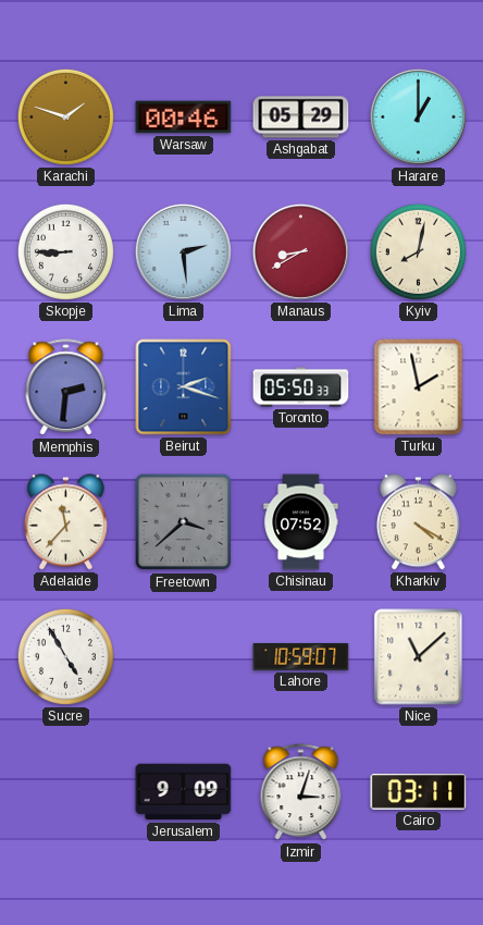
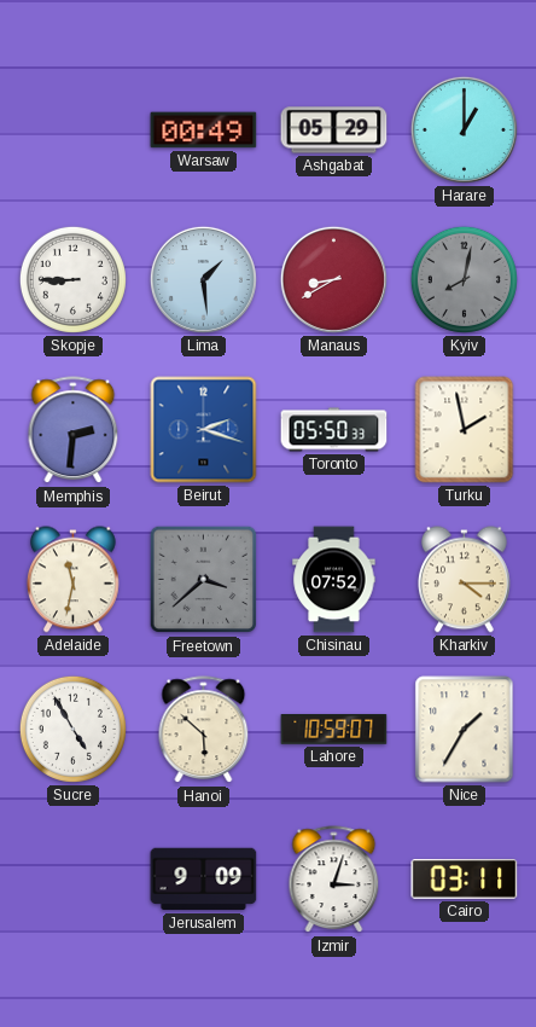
Karachi: 1:48 -> none
Warsaw: 00:46 -> 00:49
Lima: 2:29 -> 1:29
Kyiv dial: cream -> grey
Adelaide: 11:37 -> 11:32
Kharkiv: 4:20 -> 4:15
Hanoi: none -> 5:52
Nice: 11:08 -> 1:35
